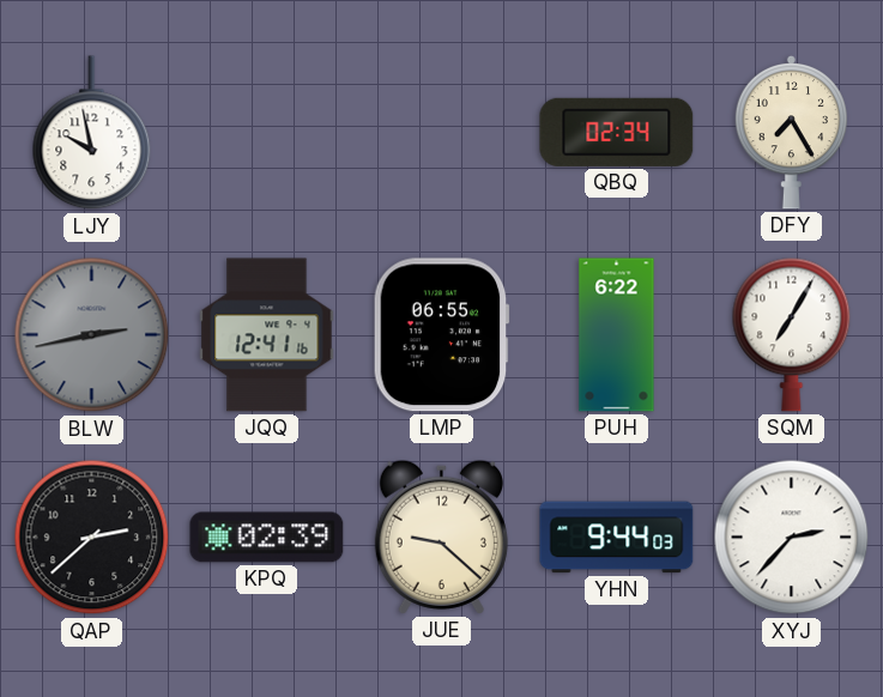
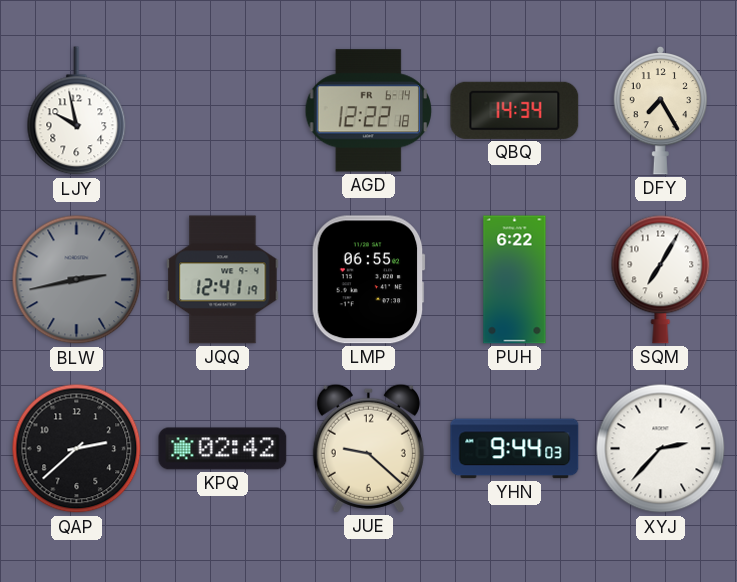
AGD: none -> 12:22
QBQ: 02:34 -> 14:34
JQQ: 12:41:16 -> 12:41:19
KPQ: 02:39 -> 02:42
